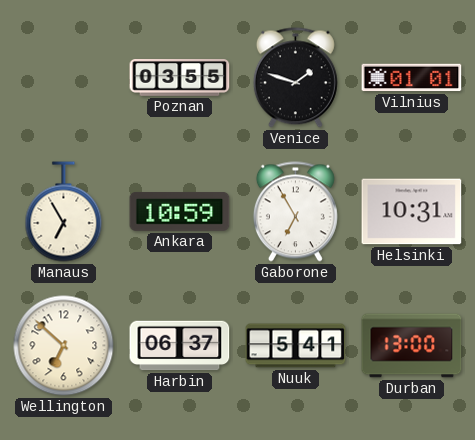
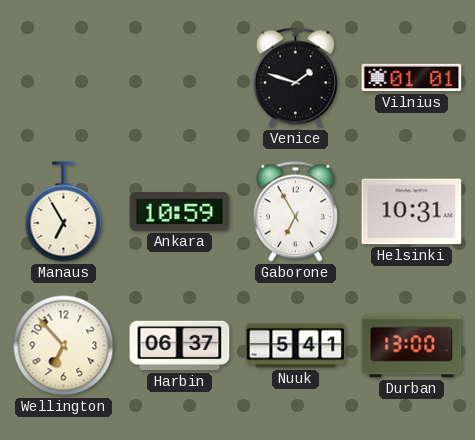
Poznan: 03:55 -> none
Wellington: 6:52 -> 6:53
